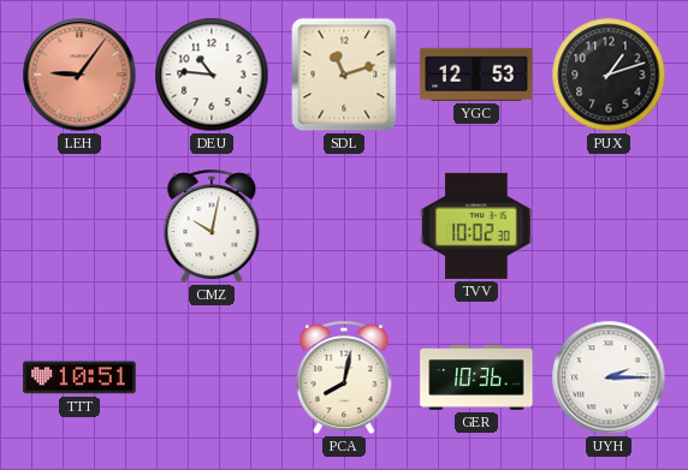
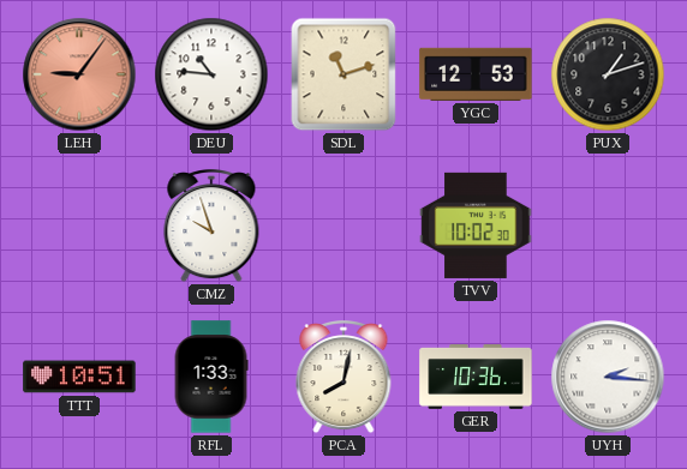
CMZ: 10:02 -> 9:57
RFL: none -> 1:33
UYH: 2:15 -> 2:16
